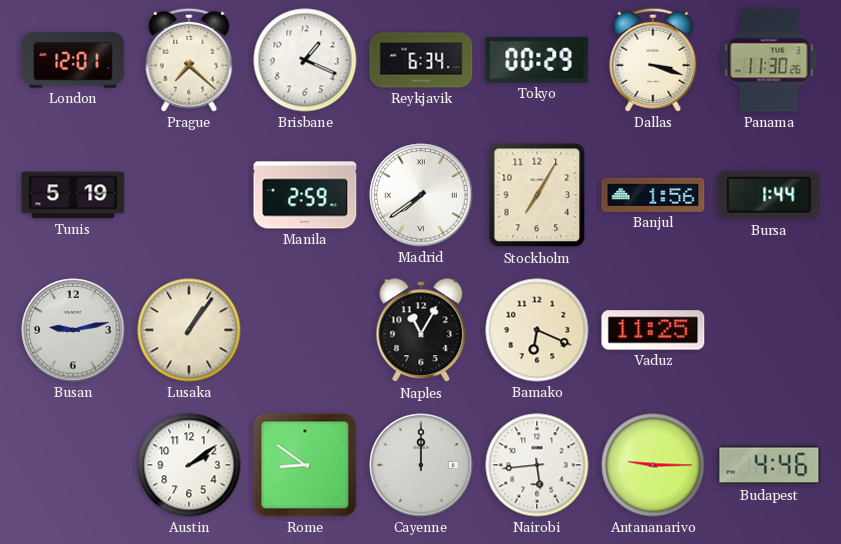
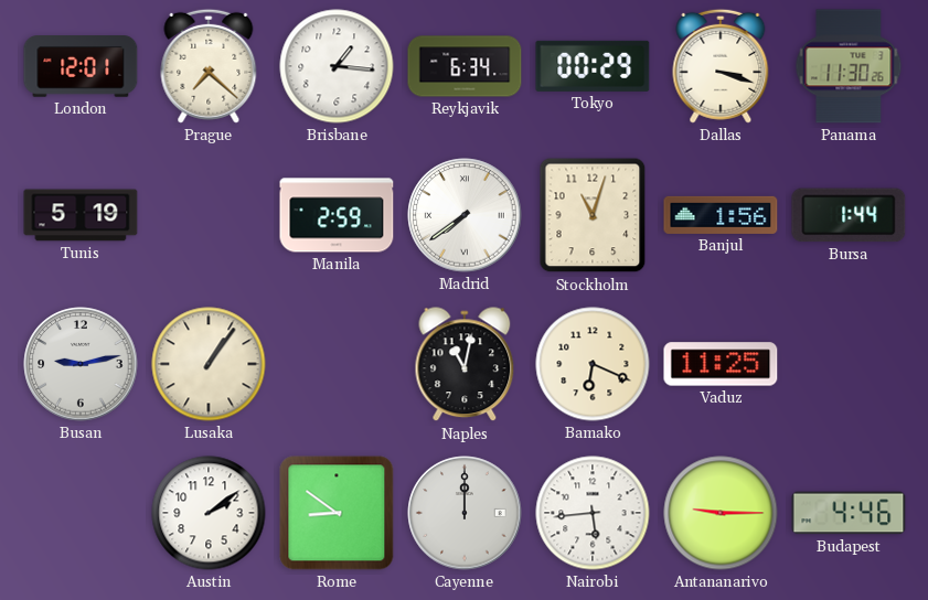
Brisbane: 1:19 -> 1:16
Stockholm: 7:05 -> 11:03
Naples: 11:05 -> 11:02
